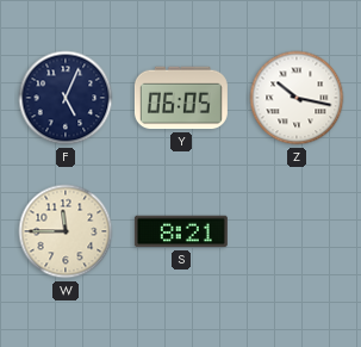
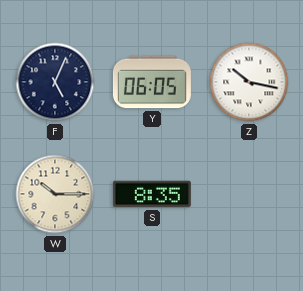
W: 11:45 -> 10:15
S: 8:21 -> 8:35
